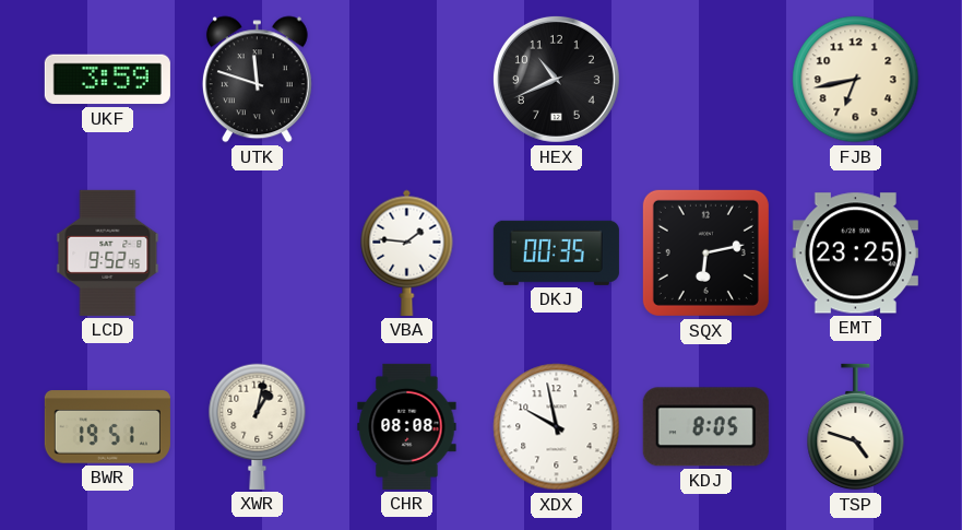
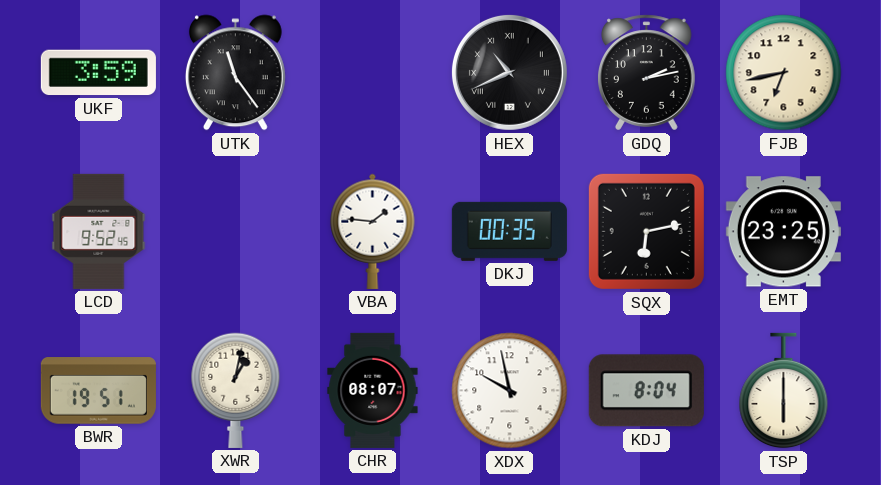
UTK: 11:48 -> 11:24
HEX numerals: Arabic -> Roman
GDQ: none -> 2:13
CHR: 08:08 -> 08:07
KDJ: 8:05 -> 8:04
TSP: 4:48 -> 6:00
